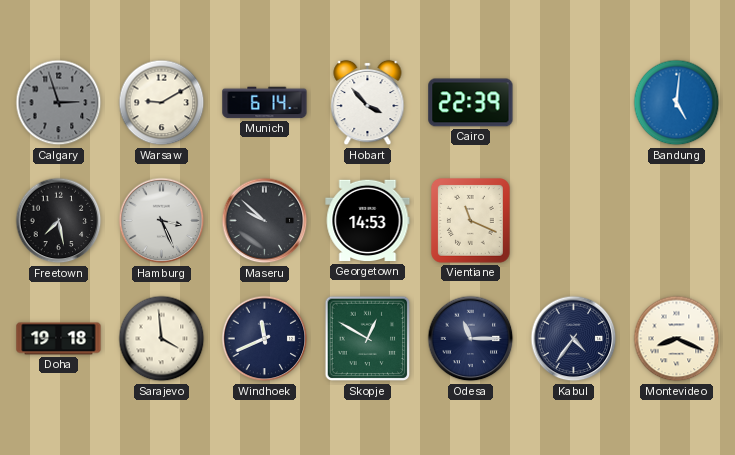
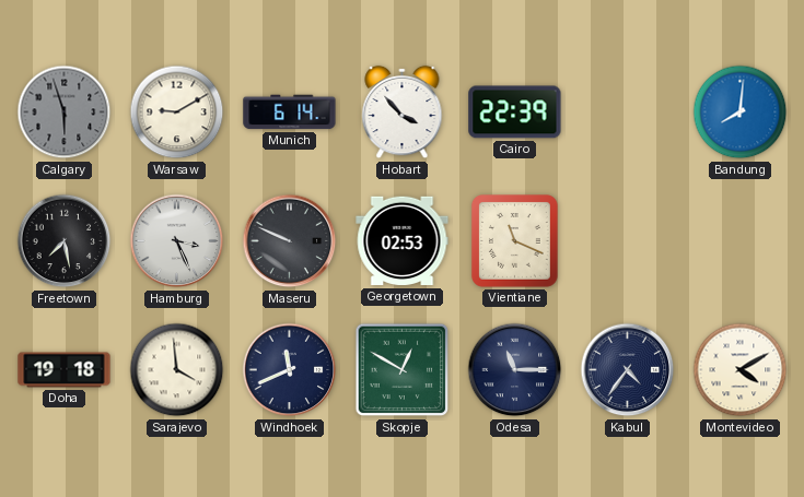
Calgary: 2:57 -> 5:57
Bandung: 5:01 -> 8:01
Maseru: 9:52 -> 9:49
Georgetown: 14:53 -> 02:53
Montevideo: 8:19 -> 4:10
